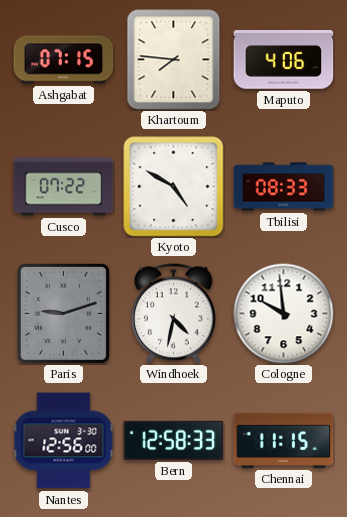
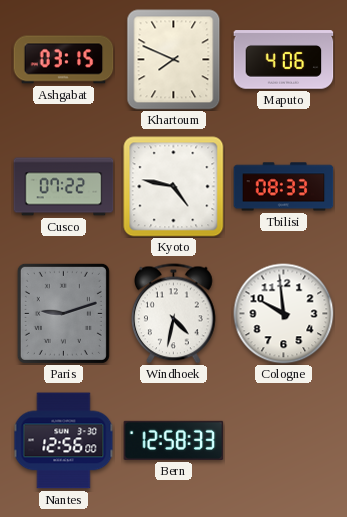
Ashgabat: 07:15 -> 03:15
Khartoum: 7:46 -> 7:49
Kyoto: 4:50 -> 4:47
Chennai: 11:15 -> none
